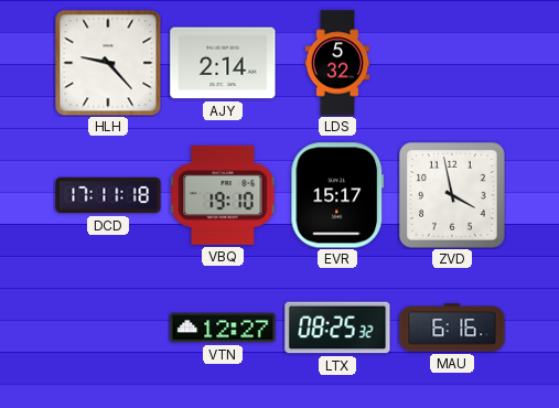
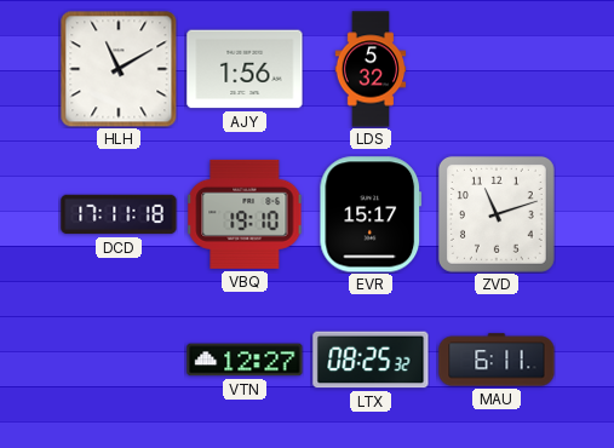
HLH: 9:23 -> 11:10
AJY: 2:14 -> 1:56
ZVD: 3:58 -> 11:12
MAU: 6:16 -> 6:11
